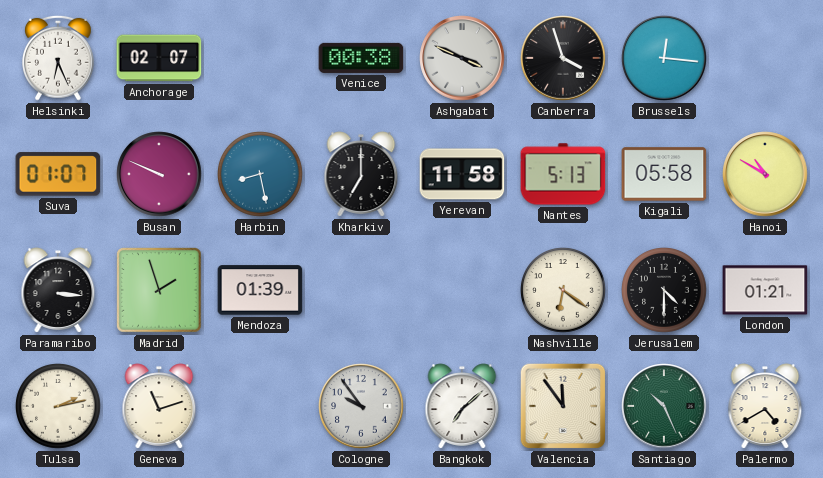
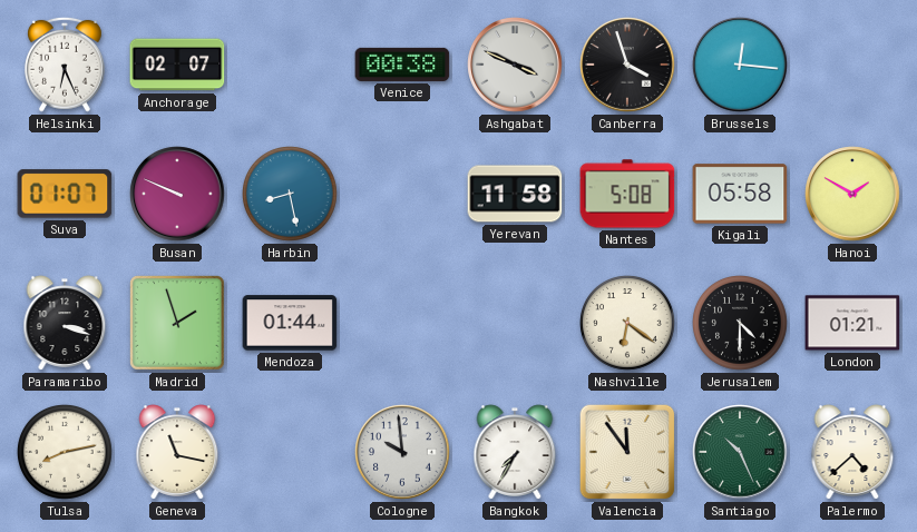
Kharkiv: 7:00 -> none
Nantes: 5:13 -> 5:08
Hanoi: 10:50 -> 1:50
Paramaribo: 3:16 -> 3:18
Mendoza: 01:39 -> 01:44
Tulsa: 2:13 -> 8:13
Geneva: 11:12 -> 11:17
Cologne: 9:54 -> 9:59
Bangkok: 7:08 -> 7:35
Palermo: 4:40 -> 4:38
